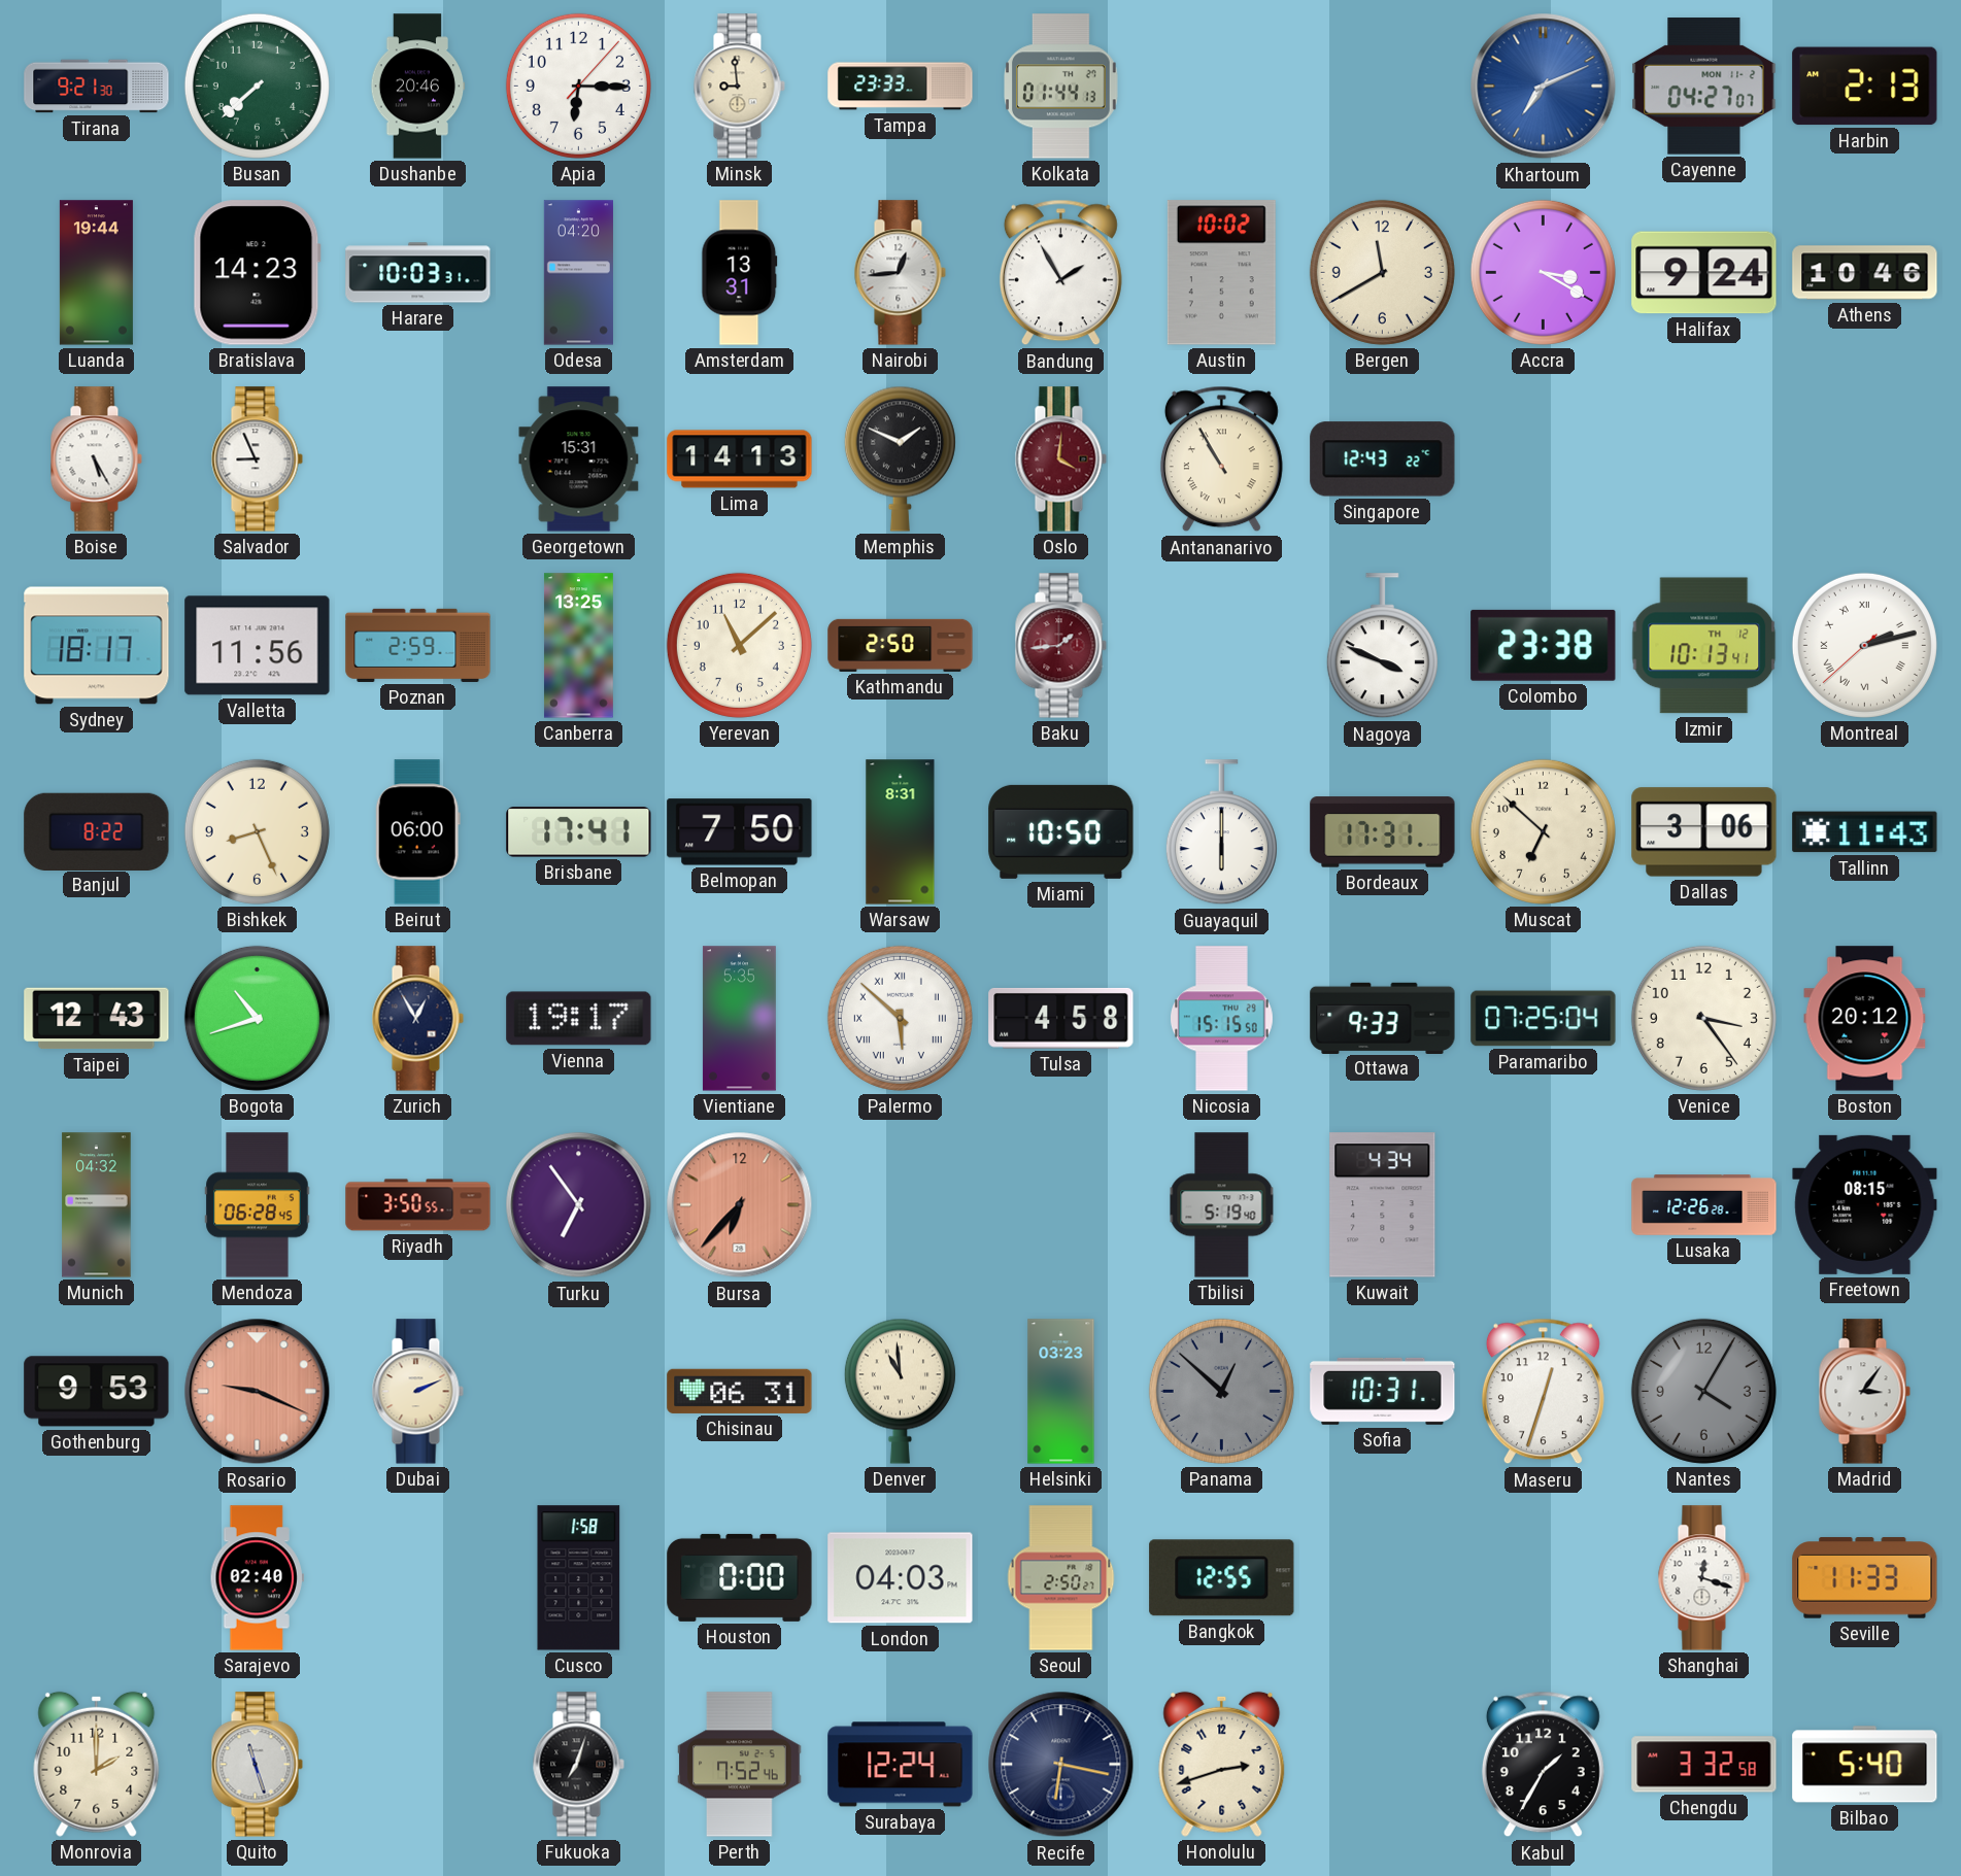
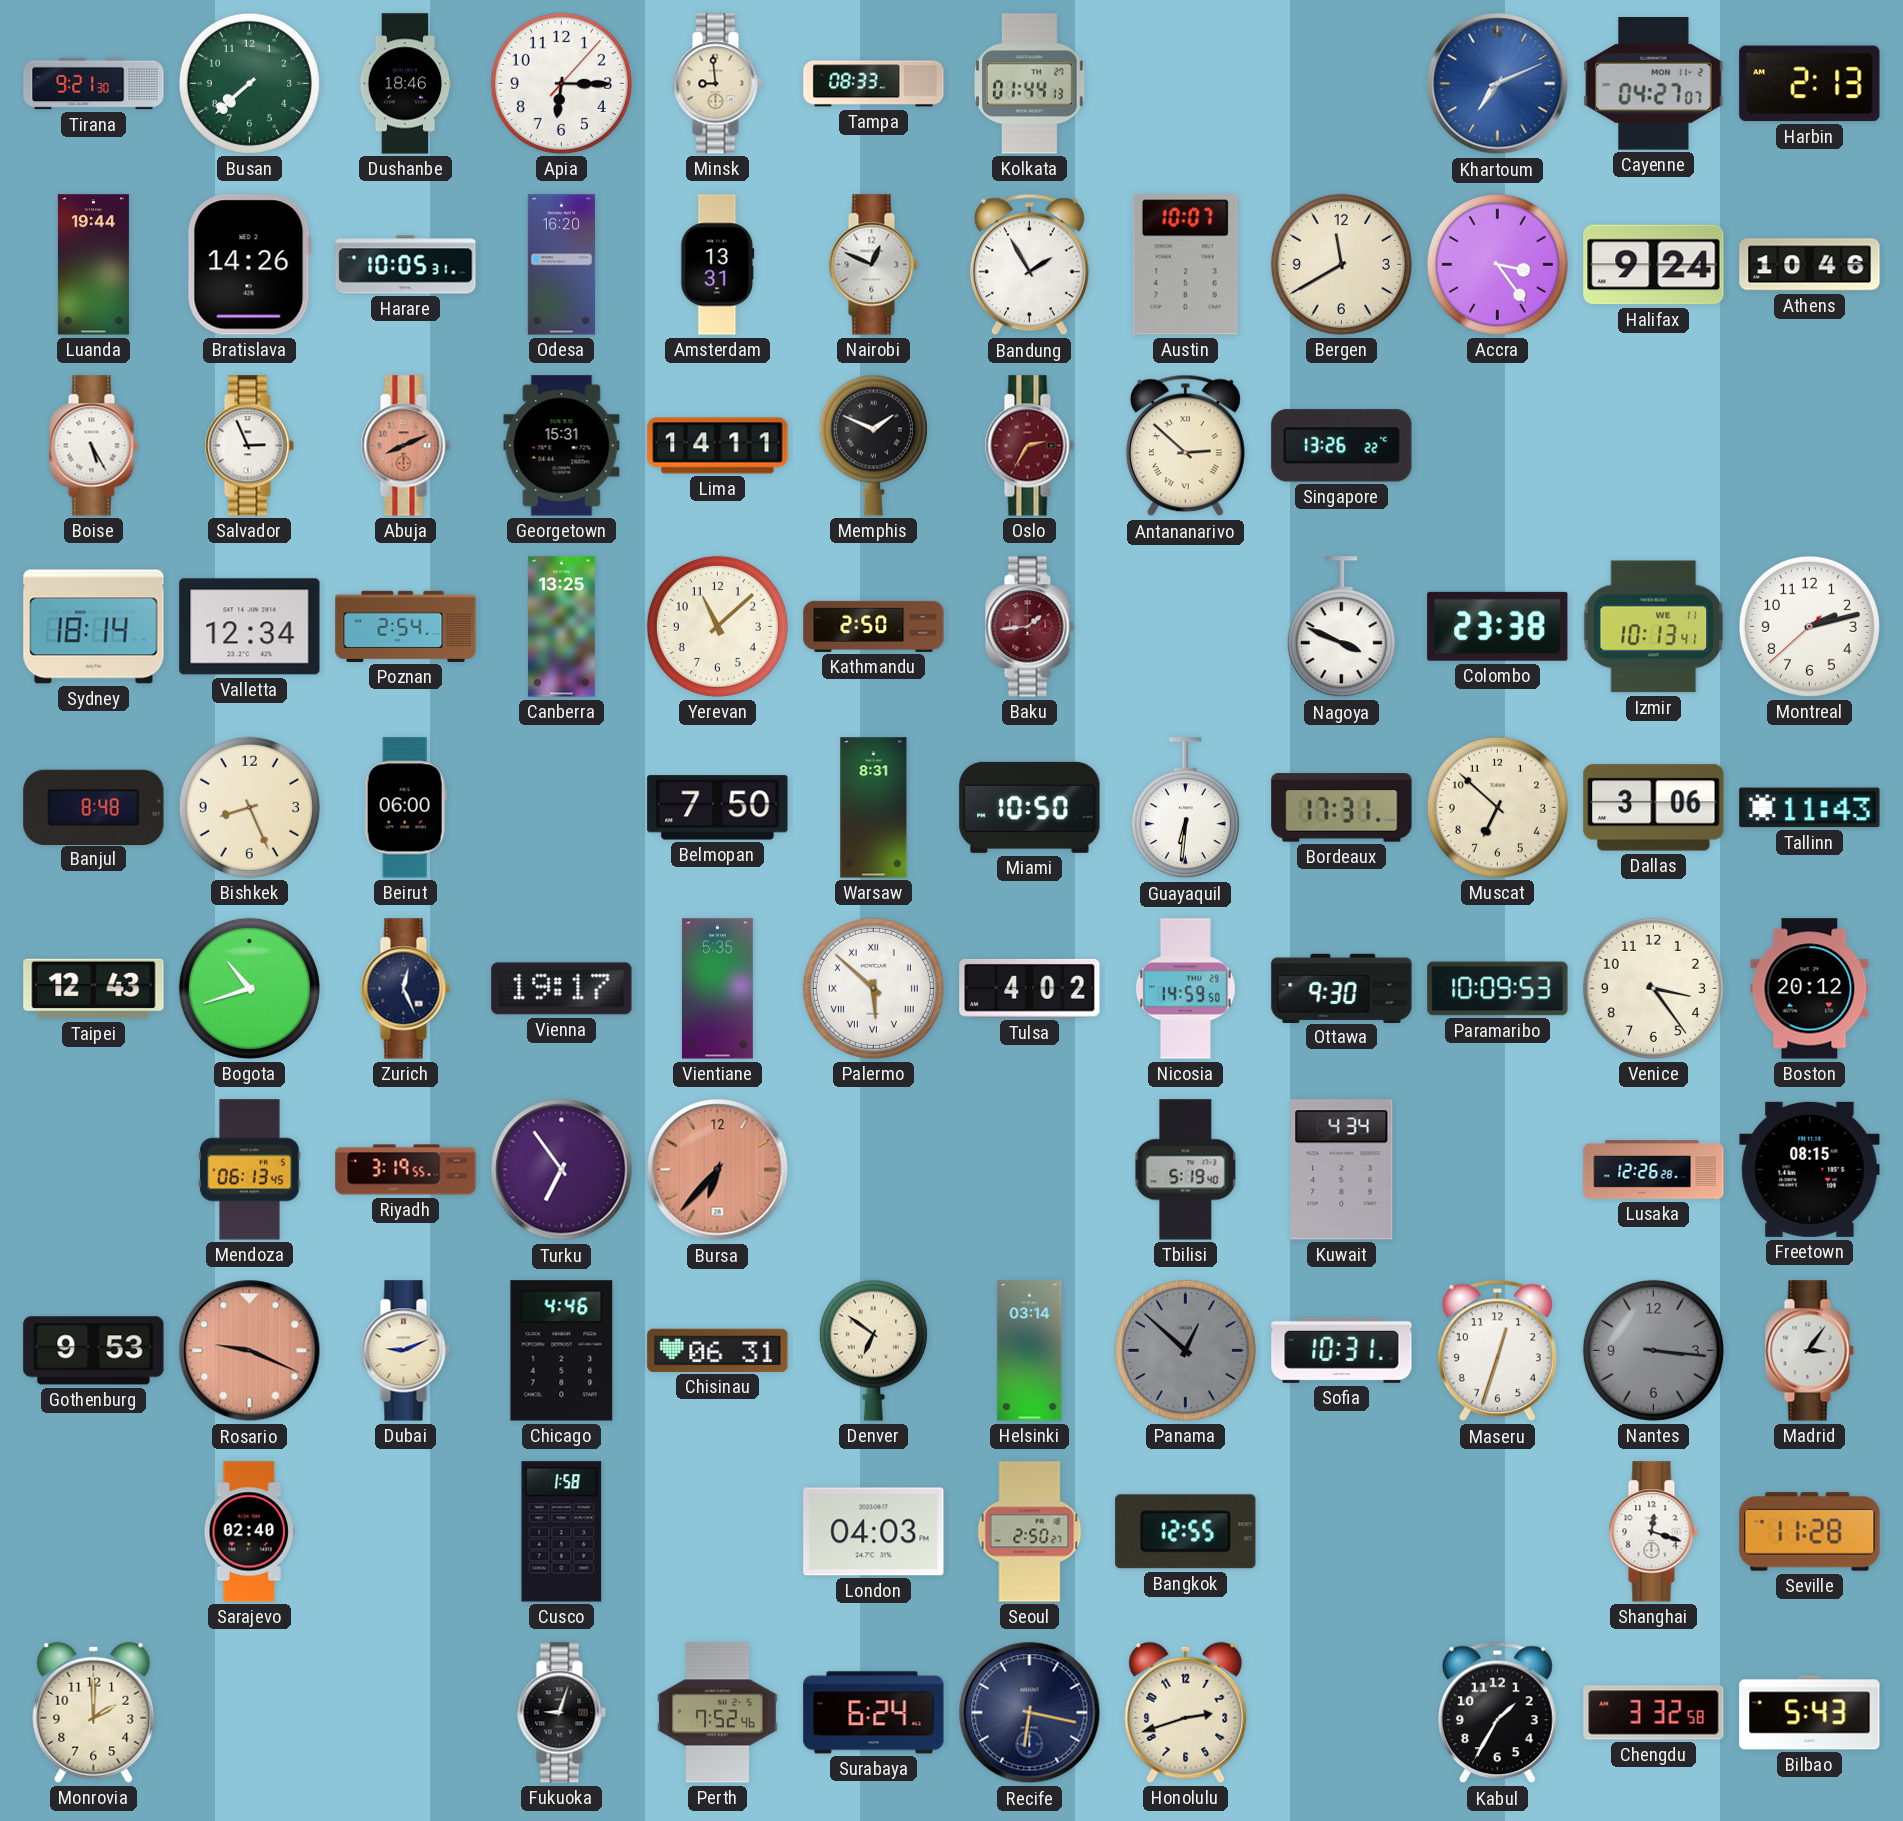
Dushanbe: 20:46 -> 18:46
Tampa: 23:33 -> 08:33
Bratislava: 14:23 -> 14:26
Harare: 10:03 -> 10:05
Odesa: 04:20 -> 16:20
Nairobi: 12:44 -> 12:49
Austin: 10:02 -> 10:07
Accra: 3:20 -> 3:24
Salvador: 8:56 -> 2:56
Abuja: none -> 8:11
Lima: 14:13 -> 14:11
Oslo: 4:01 -> 2:35
Antananarivo: 10:55 -> 2:52
Singapore: 12:43 -> 13:26
Sydney: 18:17 -> 18:14
Valletta: 11:56 -> 12:34
Poznan: 2:59 -> 2:54
Izmir date: TH 12 -> WE 11
Montreal numerals: Roman -> Arabic
Banjul: 8:22 -> 8:48
Brisbane: 17:41 -> none
Guayaquil: 6:00 -> 6:31
Zurich: 12:55 -> 12:26
Tulsa: 4:58 -> 4:02
Nicosia: 15:15 -> 14:59
Ottawa: 9:33 -> 9:30
Paramaribo: 07:25 -> 10:09
Munich: 04:32 -> none
Mendoza: 06:28 -> 06:13
Riyadh: 3:50 -> 3:19
Dubai: 2:11 -> 9:11
Chicago: none -> 4:46
Denver: 10:59 -> 6:51
Helsinki: 03:23 -> 03:14
Nantes: 4:05 -> 3:16
Houston: 0:00 -> none
Seville: 11:33 -> 11:28
Quito: 11:27 -> none
Fukuoka: 7:03 -> 9:03
Surabaya: 12:24 -> 6:24
Bilbao: 5:40 -> 5:43
